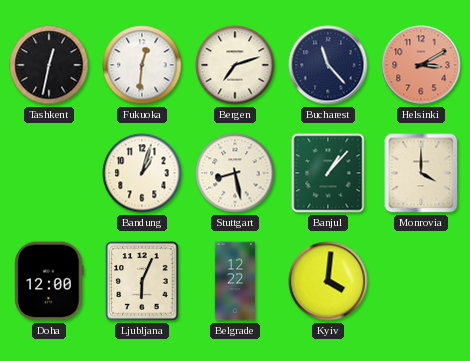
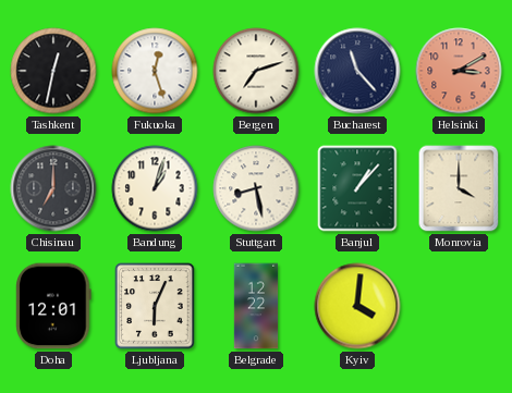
Fukuoka: 12:31 -> 12:27
Chisinau: none -> 7:00
Doha: 12:00 -> 12:01
